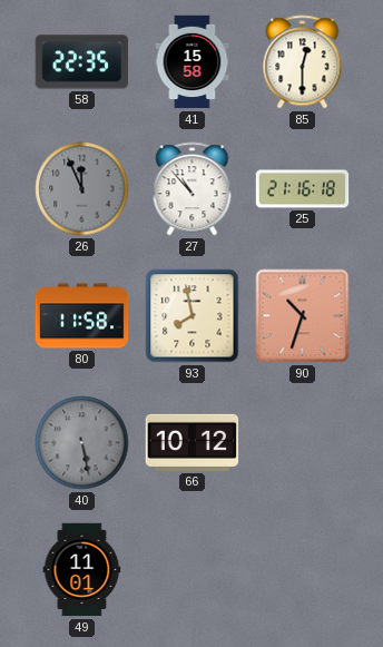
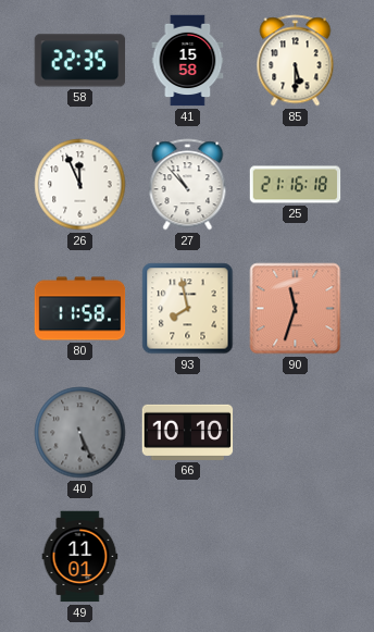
85: 12:30 -> 5:30
26 dial: grey -> white
90: 10:33 -> 11:33
40: 5:28 -> 5:26
66: 10:12 -> 10:10
